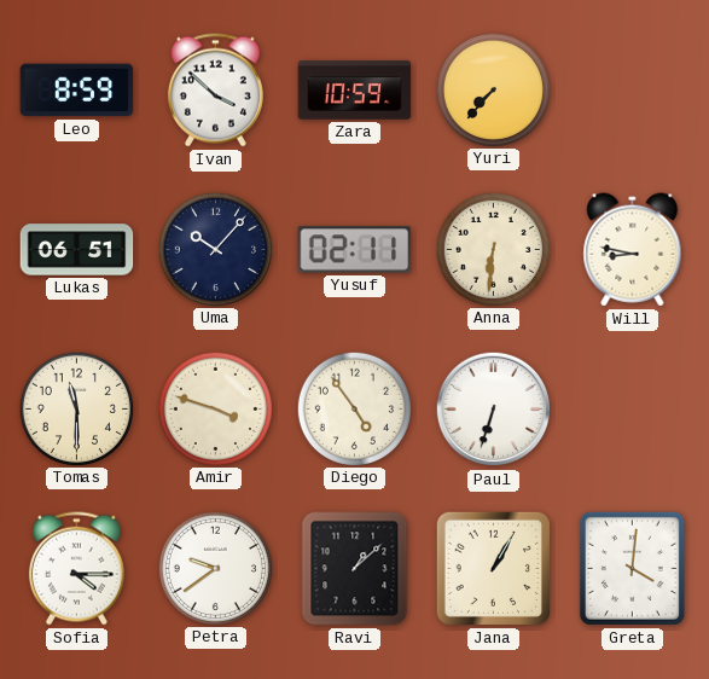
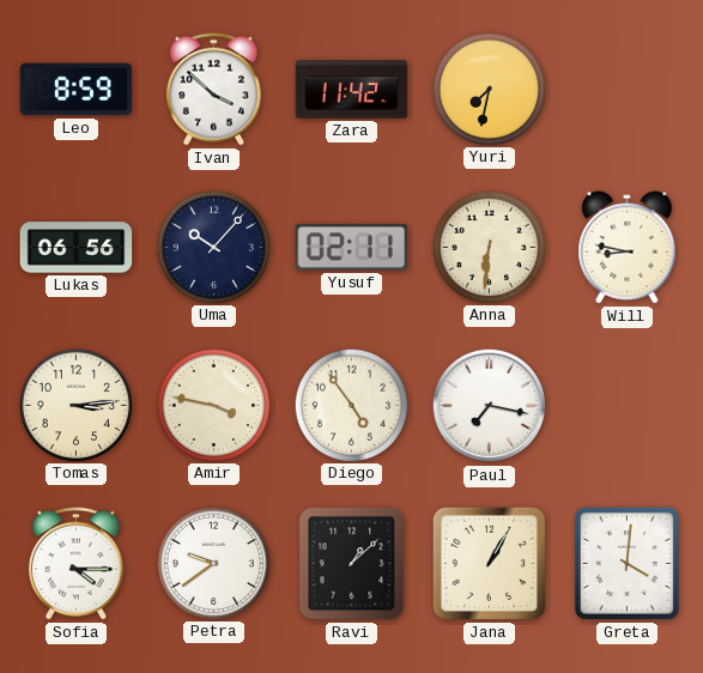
Zara: 10:59 -> 11:42
Yuri: 7:37 -> 7:32
Lukas: 06:51 -> 06:56
Tomas: 11:30 -> 3:14
Amir: 3:48 -> 3:47
Paul: 6:33 -> 7:17
